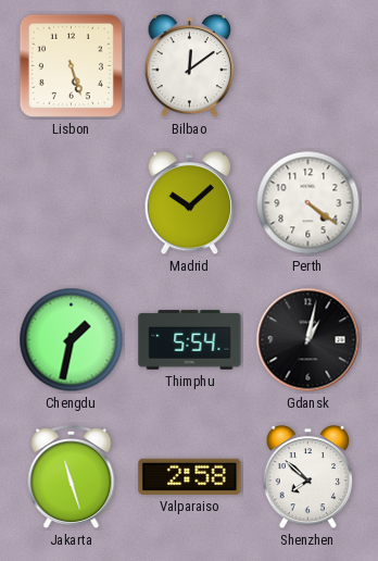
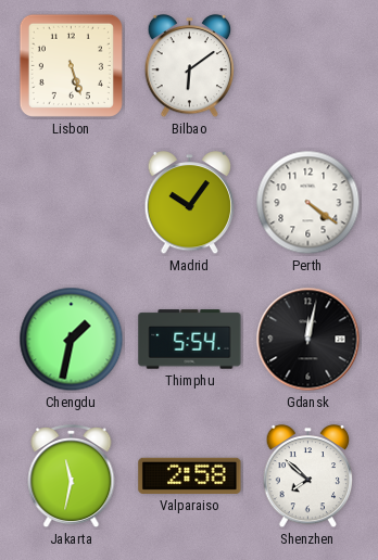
Bilbao: 12:09 -> 6:09
Madrid: 10:08 -> 10:06
Gdansk: 1:02 -> 12:02
Jakarta: 11:27 -> 11:32
